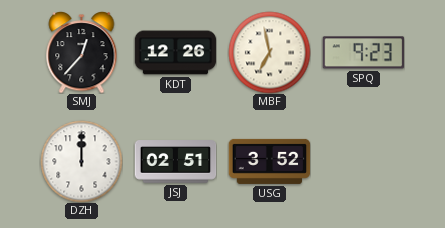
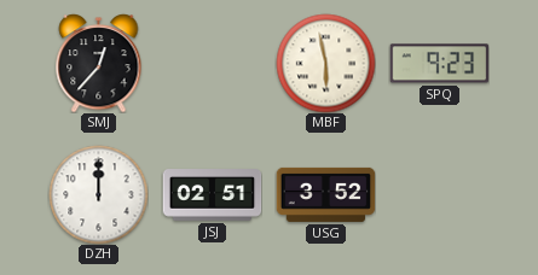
KDT: 12:26 -> none
MBF: 6:58 -> 5:58
